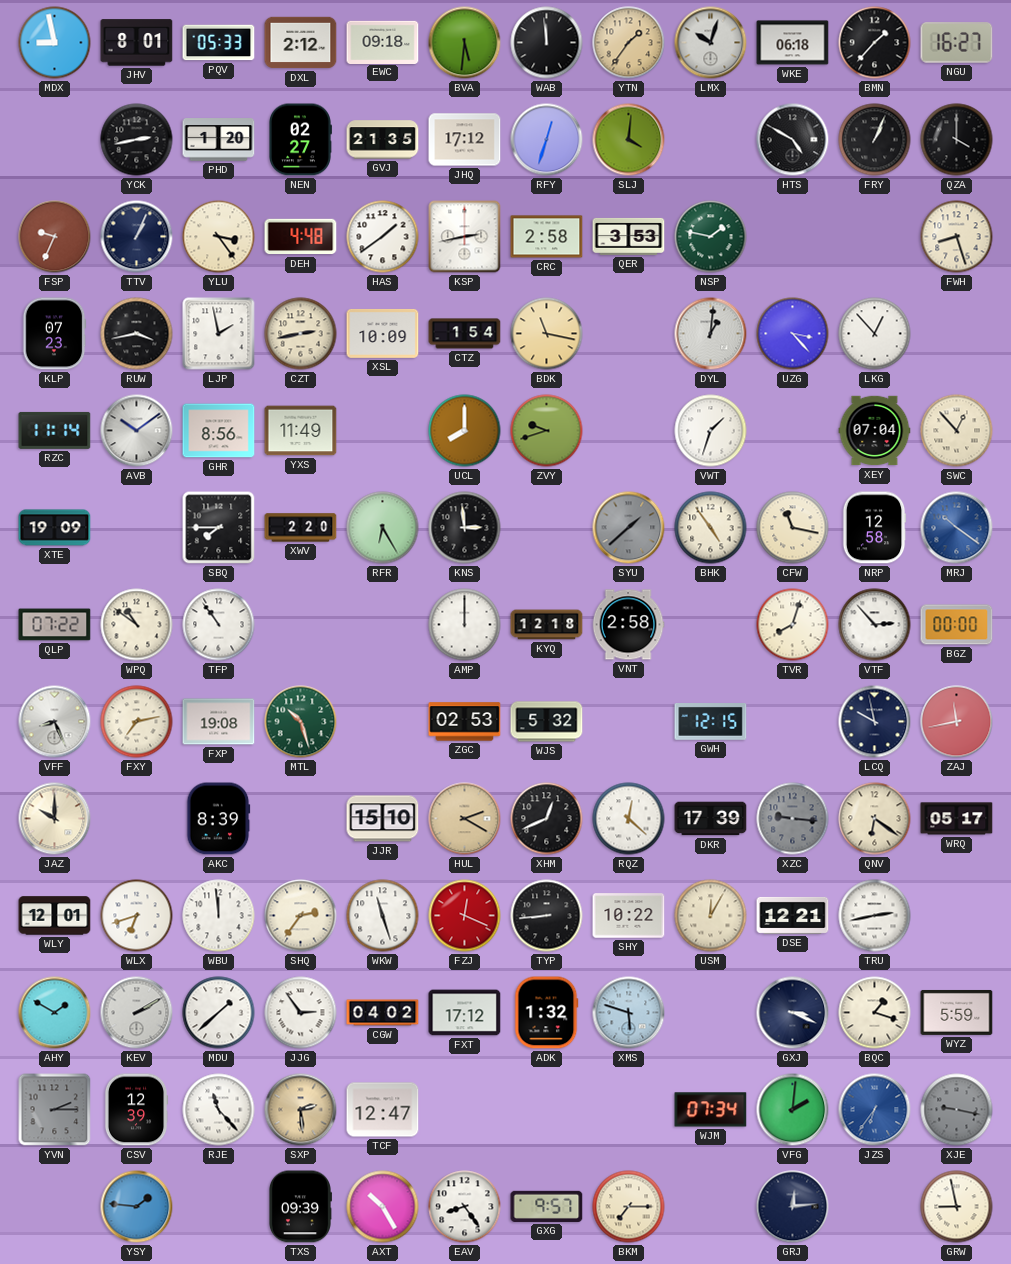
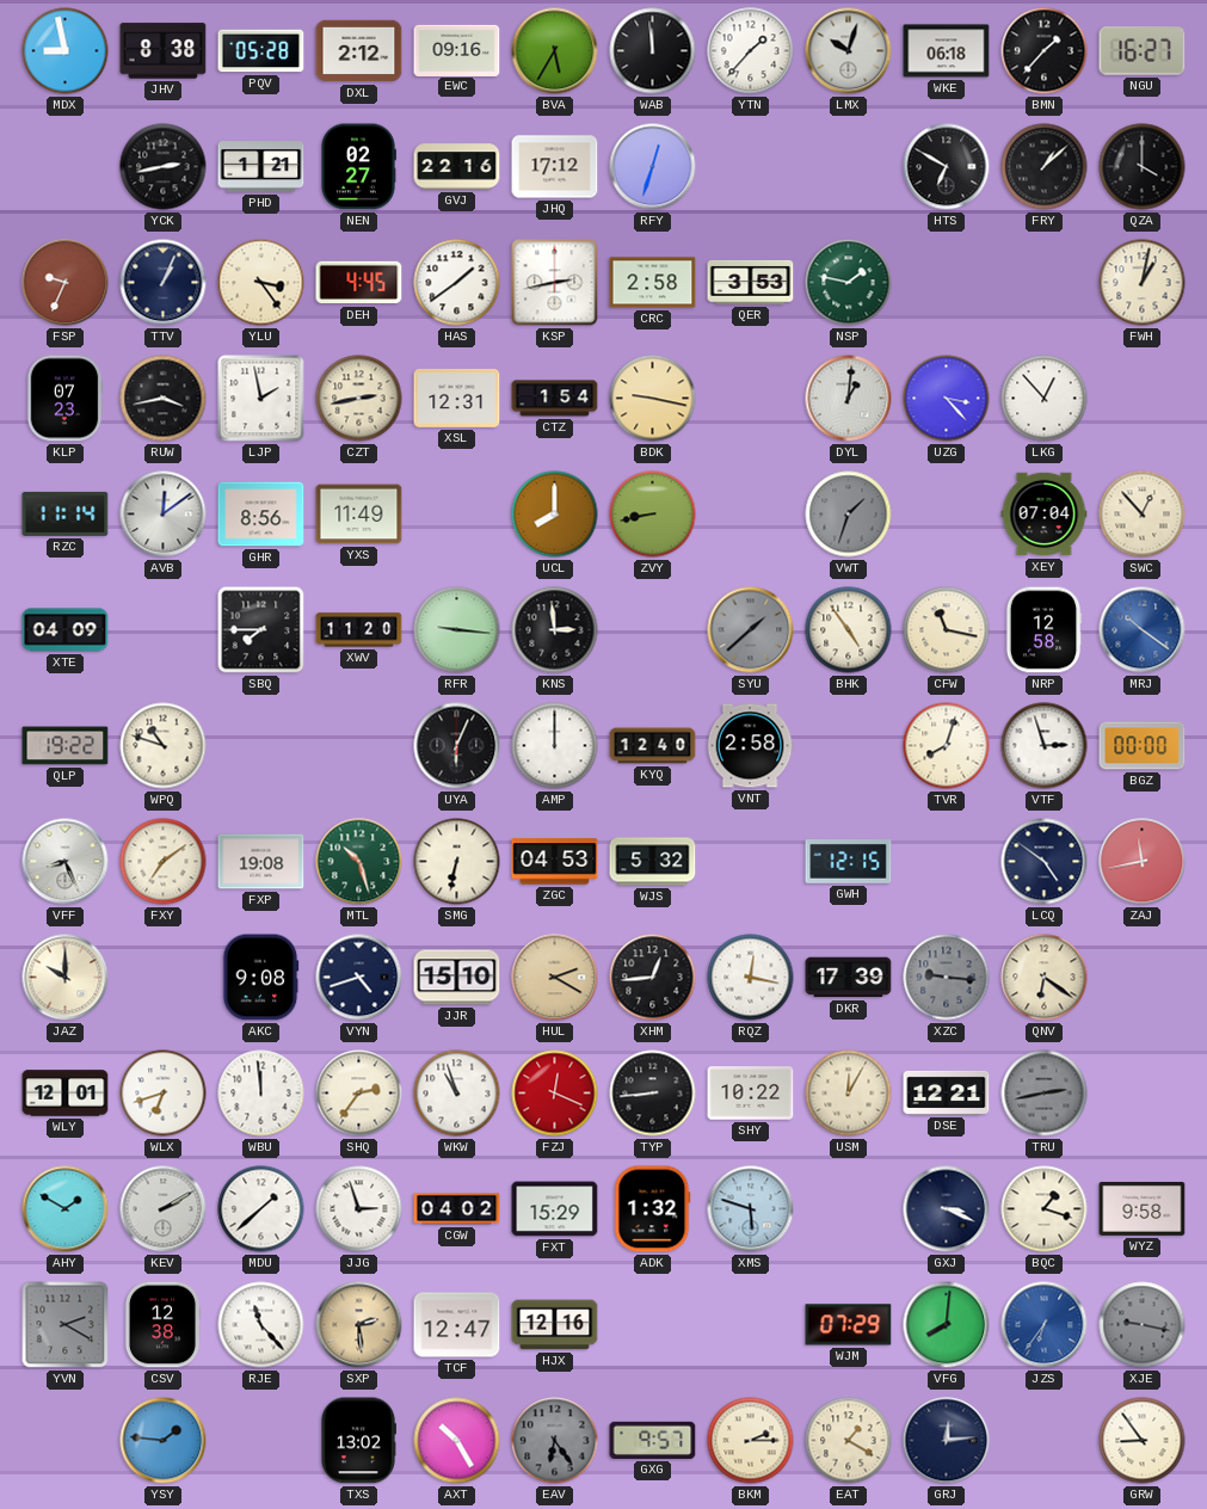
JHV: 8:01 -> 8:38
PQV: 05:33 -> 05:28
EWC: 09:18 -> 09:16
BVA: 5:31 -> 5:35
YTN: 1:36 -> 1:37
YTN dial: champagne -> white
PHD: 1:20 -> 1:21
GVJ: 21:35 -> 22:16
SLJ: 4:01 -> none
HTS: 4:50 -> 6:50
FRY: 1:04 -> 1:08
DEH: 4:48 -> 4:45
FWH: 8:27 -> 1:02
XSL: 10:09 -> 12:31
BDK: 11:17 -> 9:17
AVB: 10:09 -> 12:09
ZVY: 9:42 -> 8:43
VWT dial: white -> grey
XTE: 19:09 -> 04:09
XWV: 2:20 -> 11:20
RFR: 6:25 -> 9:16
QLP: 07:22 -> 19:22
WPQ: 10:51 -> 10:48
TFP: 10:54 -> none
UYA: none -> 6:04
KYQ: 12:18 -> 12:40
VTF: 2:53 -> 2:57
FXY: 7:13 -> 7:09
SMG: none -> 6:32
ZGC: 02:53 -> 04:53
LCQ: 9:58 -> 4:51
AKC: 8:39 -> 9:08
VYN: none -> 4:42
XHM: 12:41 -> 12:44
RQZ: 12:22 -> 12:17
WRQ: 05:17 -> none
WKW: 11:27 -> 10:57
TRU dial: white -> grey
JJG: 2:54 -> 2:57
FXT: 17:12 -> 15:29
WYZ: 5:59 -> 9:58
YVN: 2:15 -> 2:20
CSV: 12:39 -> 12:38
HJX: none -> 12:16
WJM: 07:34 -> 07:29
VFG: 2:01 -> 8:01
TXS: 09:39 -> 13:02
EAV: 8:24 -> 6:24
EAV dial: white -> grey
BKM: 7:15 -> 2:15
EAT: none -> 1:20
GRW: 8:58 -> 8:54
